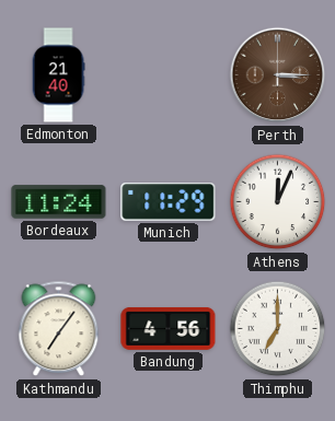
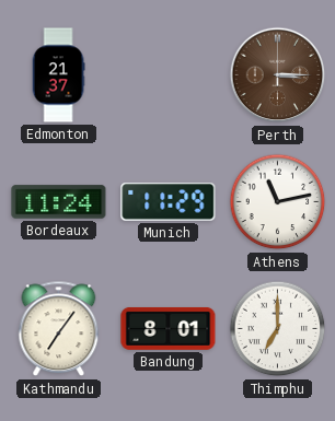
Edmonton: 21:40 -> 21:37
Athens: 12:04 -> 11:13
Bandung: 4:56 -> 8:01
